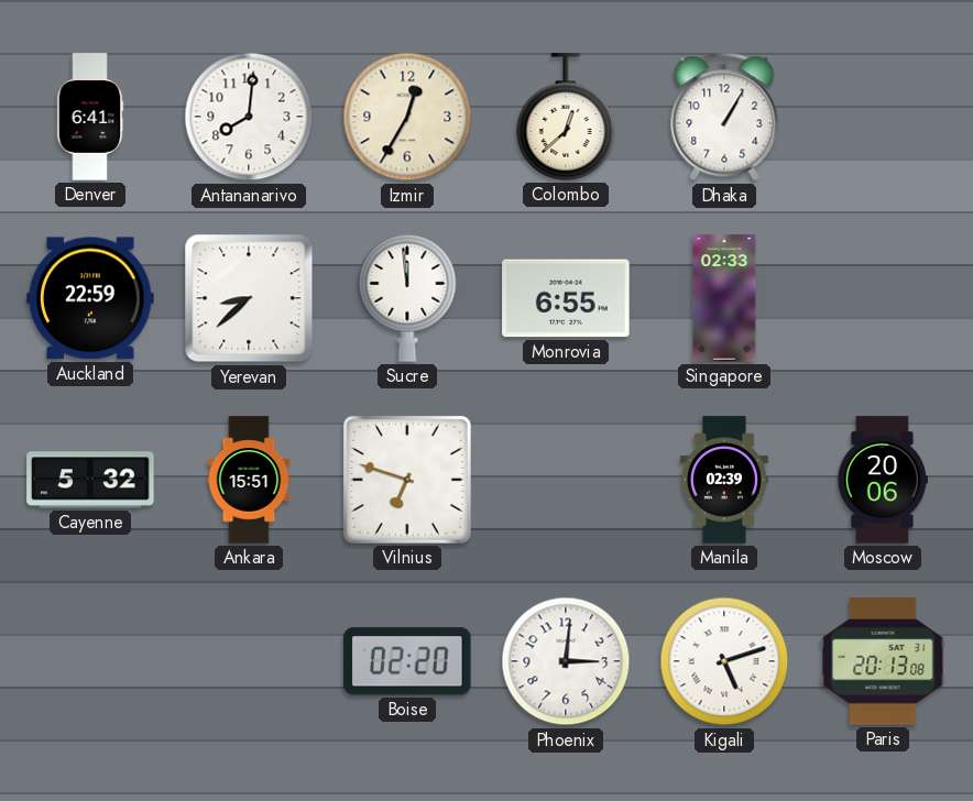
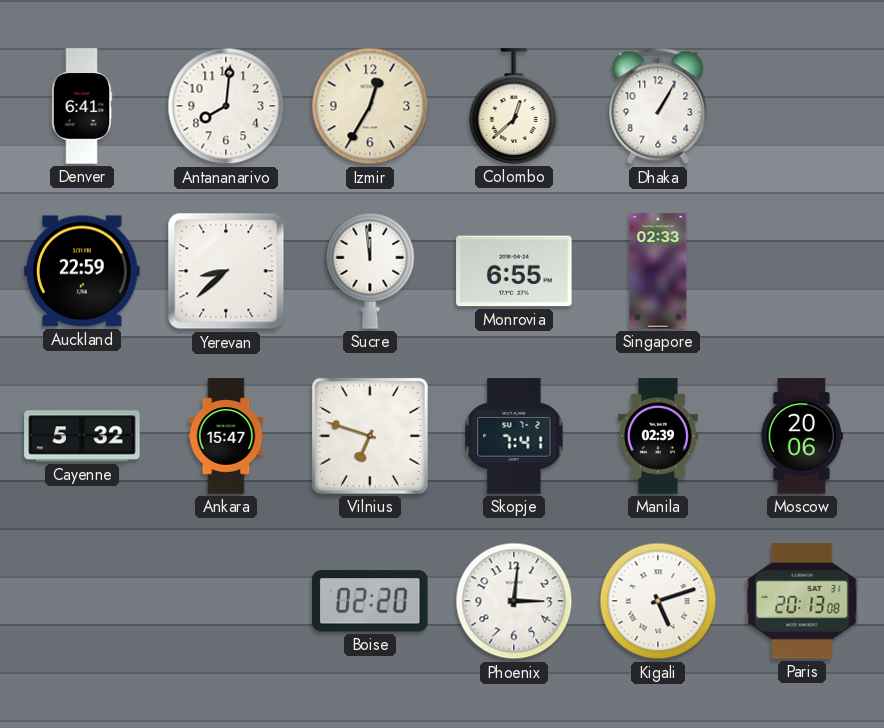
Ankara: 15:51 -> 15:47
Skopje: none -> 7:41
